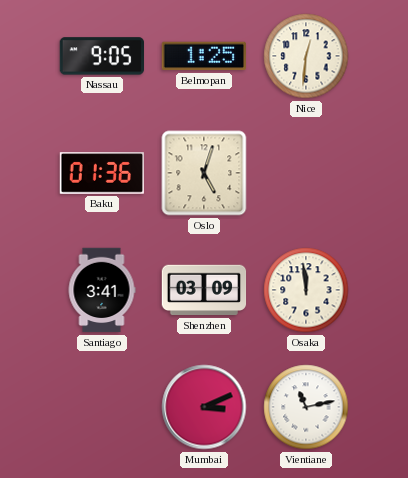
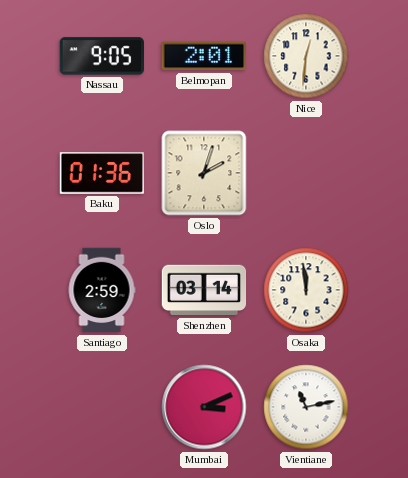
Belmopan: 1:25 -> 2:01
Oslo: 5:03 -> 2:03
Santiago: 3:41 -> 2:59
Shenzhen: 03:09 -> 03:14
